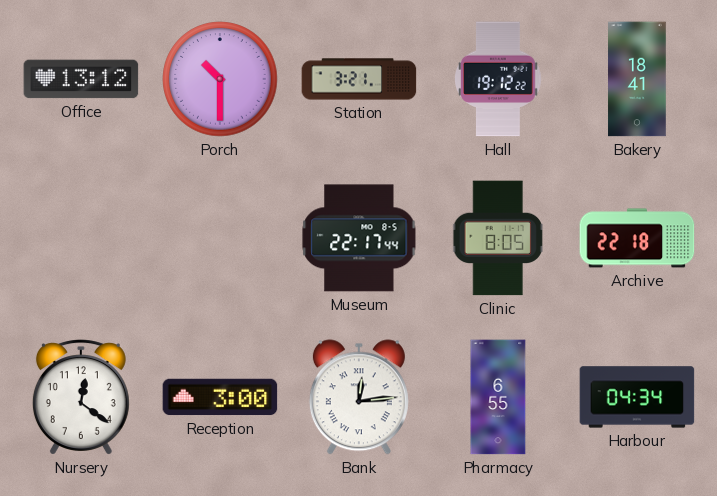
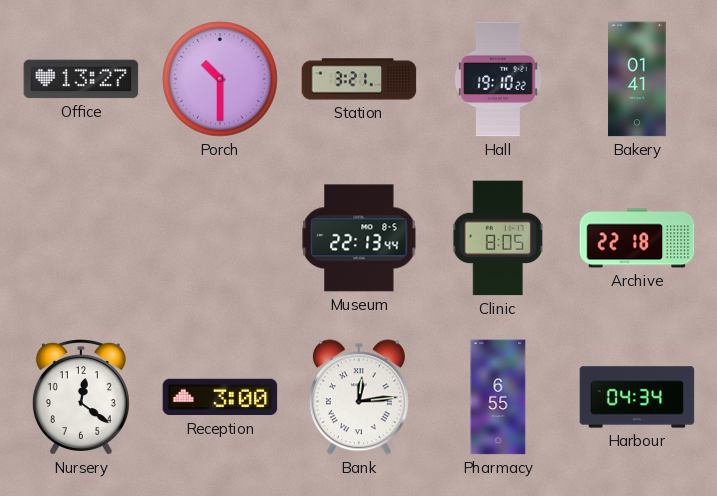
Office: 13:12 -> 13:27
Hall: 19:12 -> 19:10
Bakery: 18:41 -> 01:41
Museum: 22:17 -> 22:13
